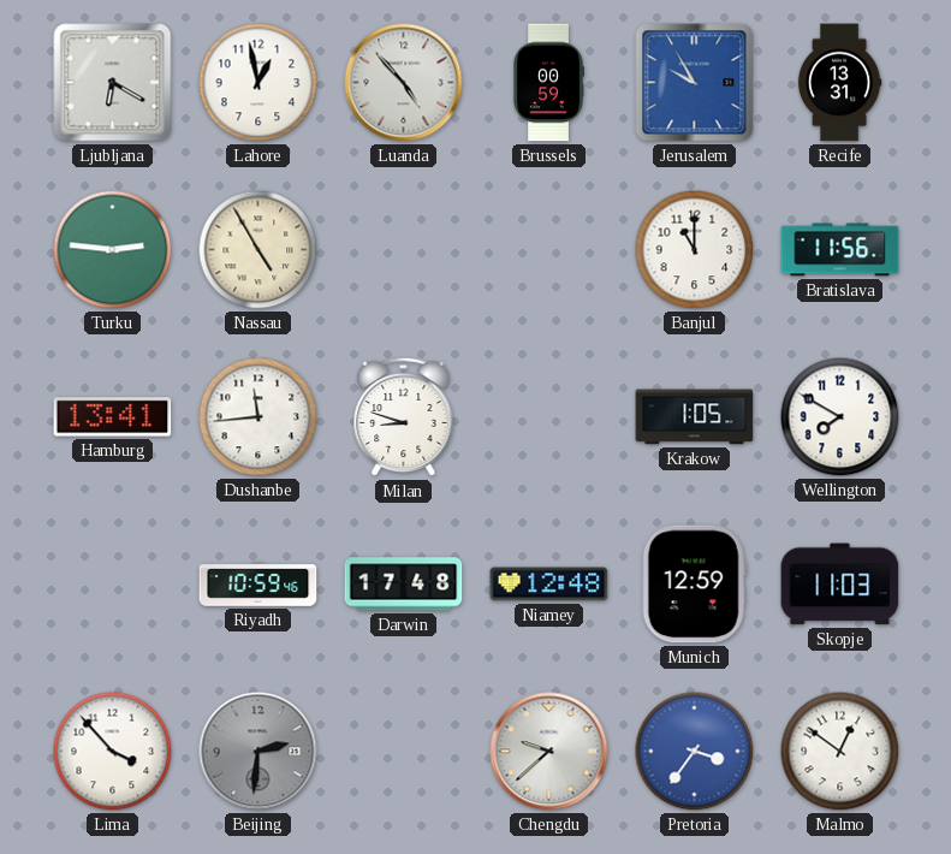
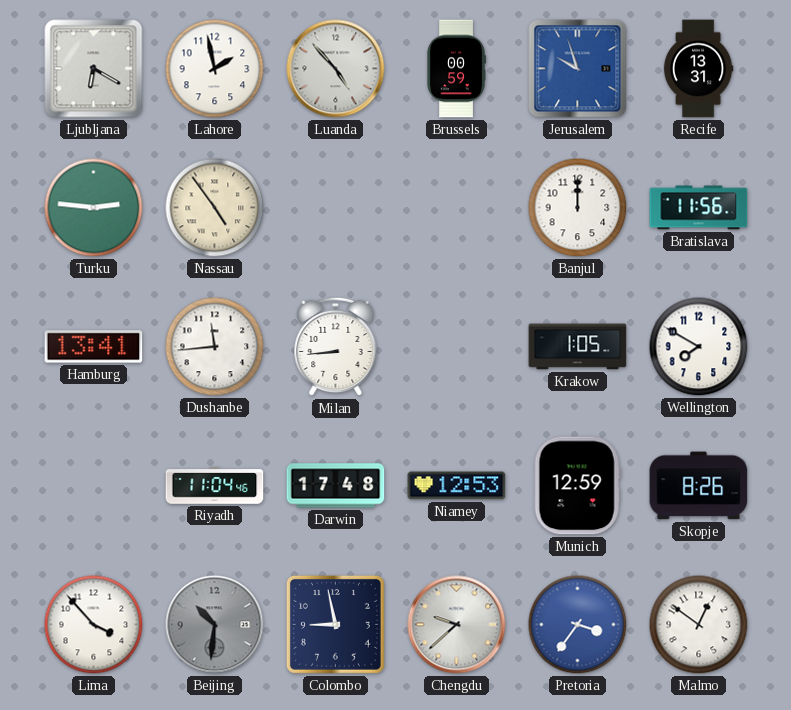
Lahore: 12:58 -> 1:58
Jerusalem: 9:55 -> 9:57
Nassau: 4:55 -> 4:54
Banjul: 11:00 -> 12:00
Milan: 8:48 -> 8:44
Riyadh: 10:59 -> 11:04
Niamey: 12:48 -> 12:53
Skopje: 11:03 -> 8:26
Beijing: 2:31 -> 10:31
Colombo: none -> 8:58
